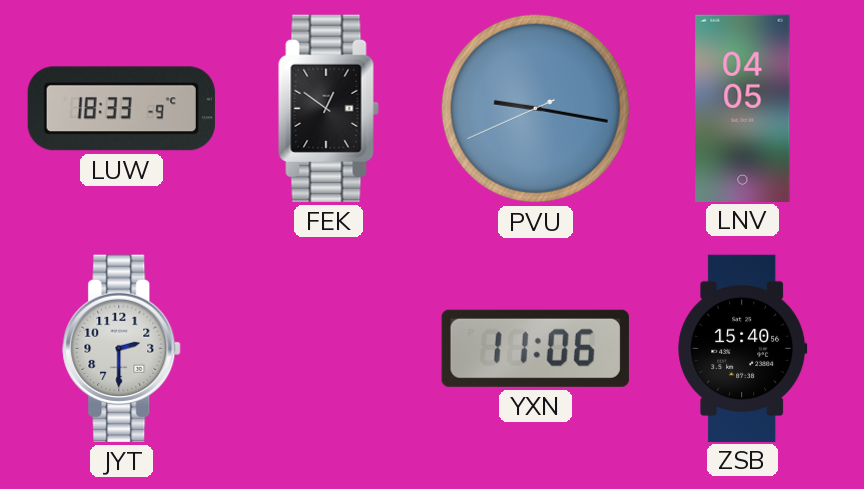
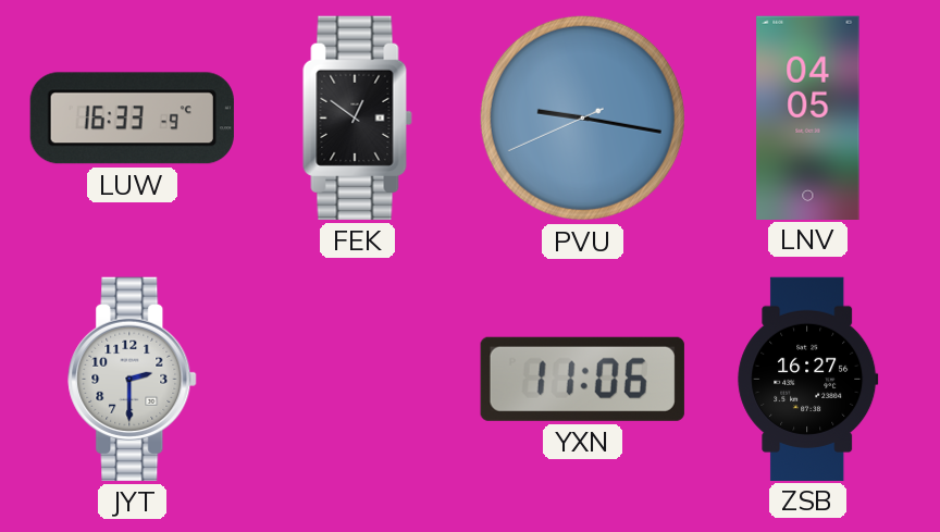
LUW: 18:33 -> 16:33
ZSB: 15:40 -> 16:27
